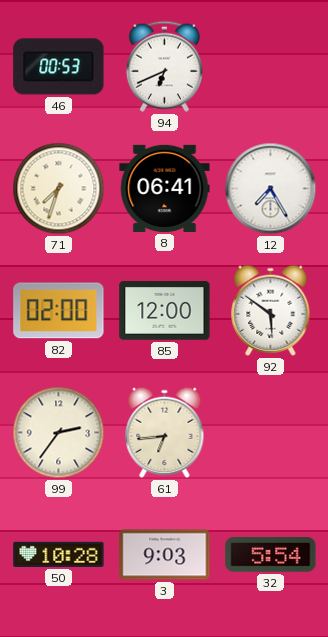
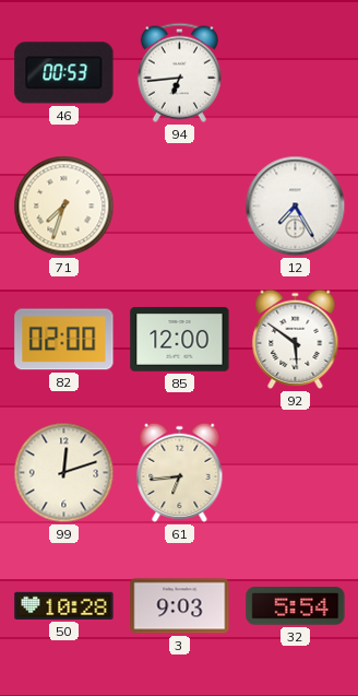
94: 6:41 -> 6:44
8: 06:41 -> none
99: 2:36 -> 12:12
